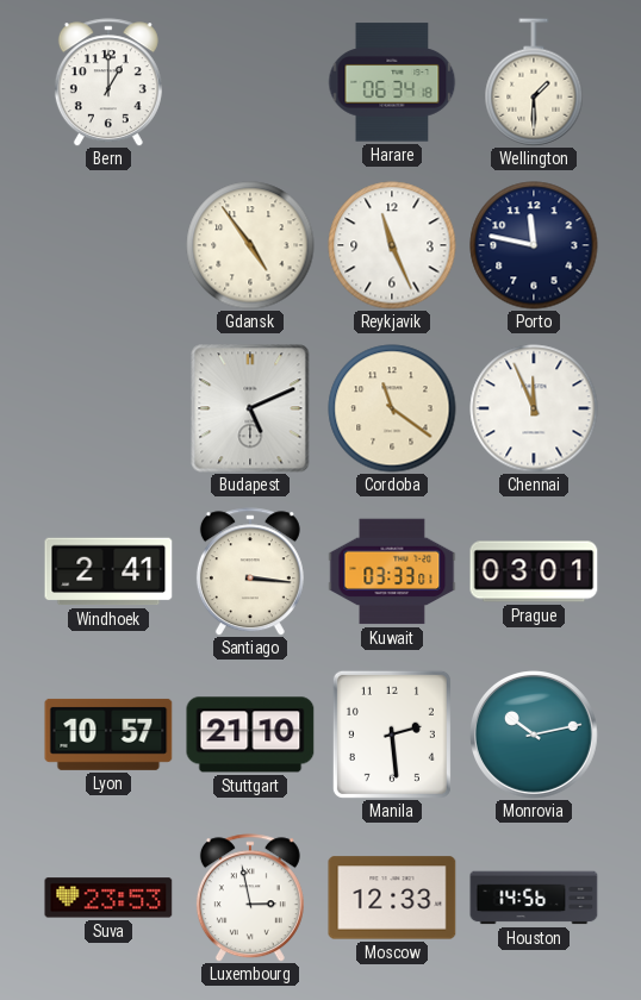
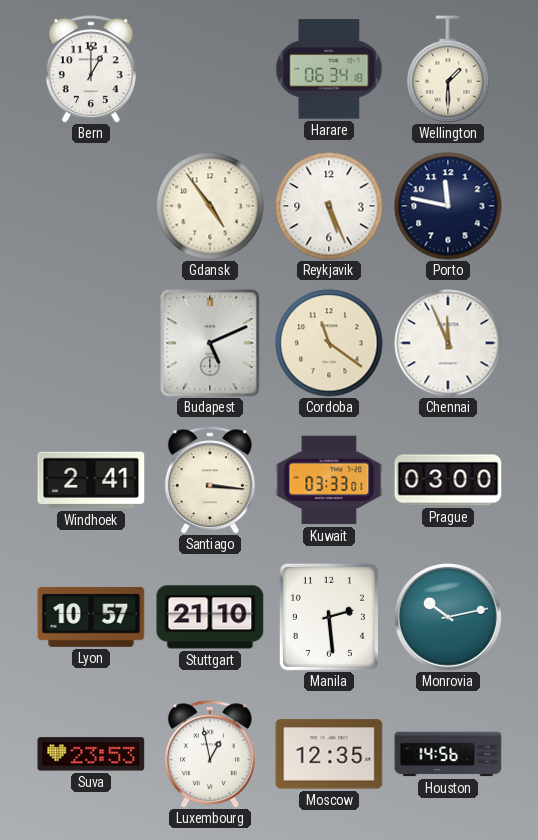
Reykjavik: 11:26 -> 5:26
Prague: 03:01 -> 03:00
Luxembourg: 2:58 -> 12:58
Moscow: 12:33 -> 12:35
